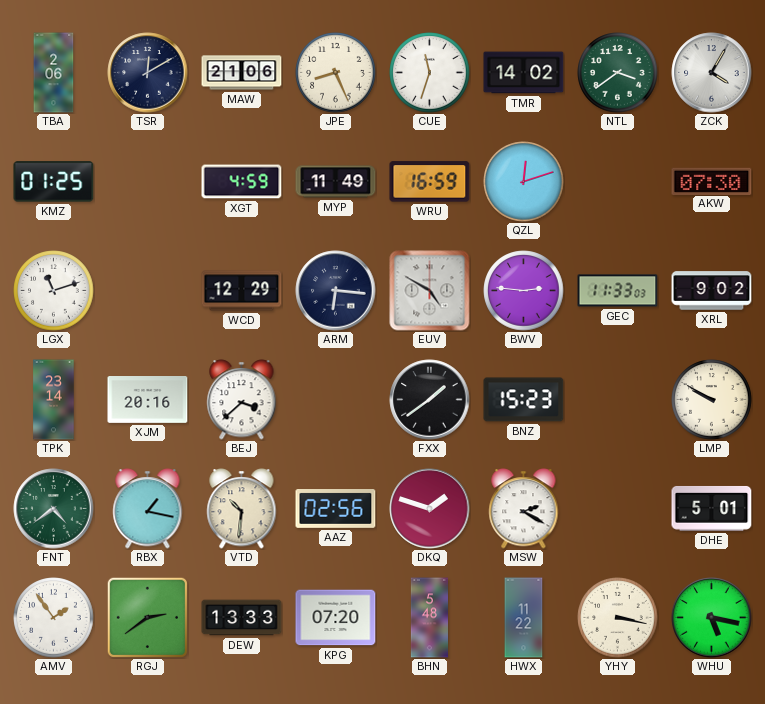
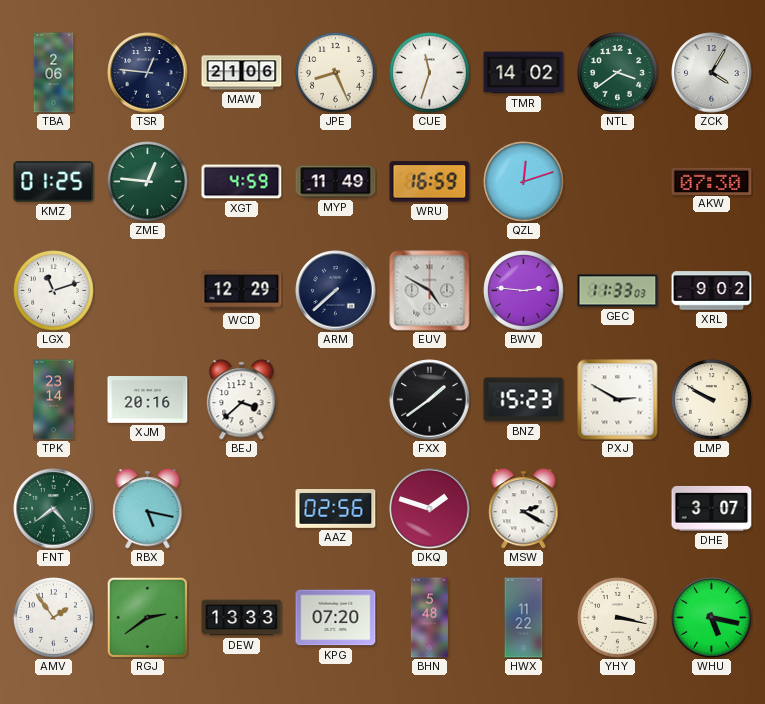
TSR: 12:10 -> 12:46
ZME: none -> 12:46
ARM: 6:16 -> 7:38
PXJ: none -> 2:50
RBX: 1:17 -> 5:17
VTD: 10:31 -> none
DHE: 5:01 -> 3:07
